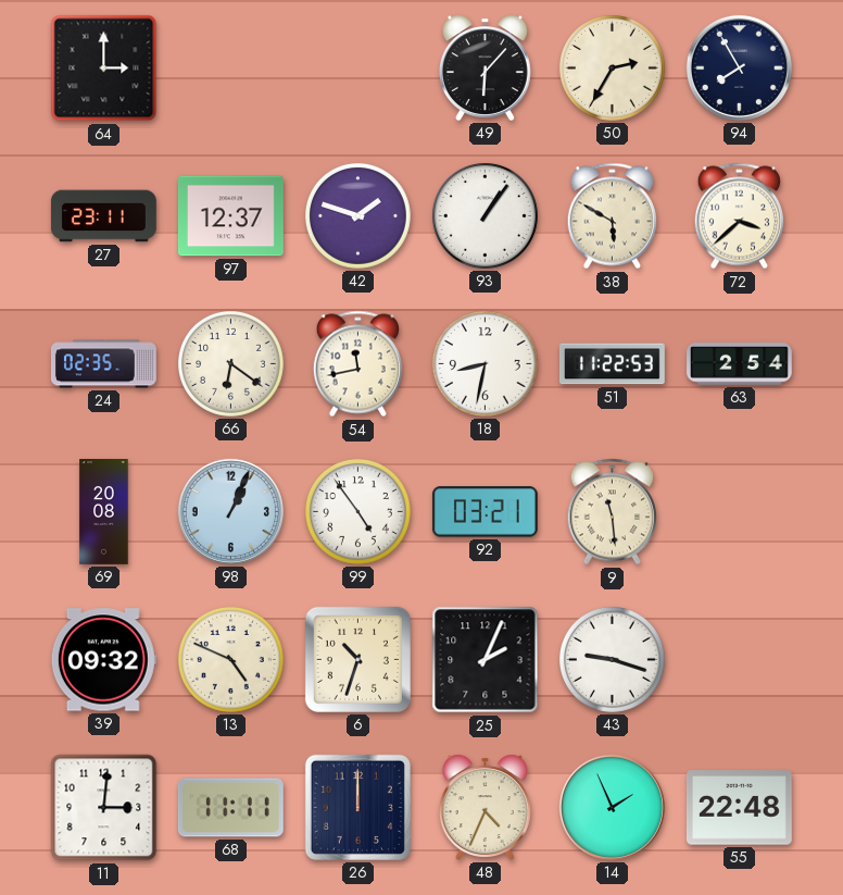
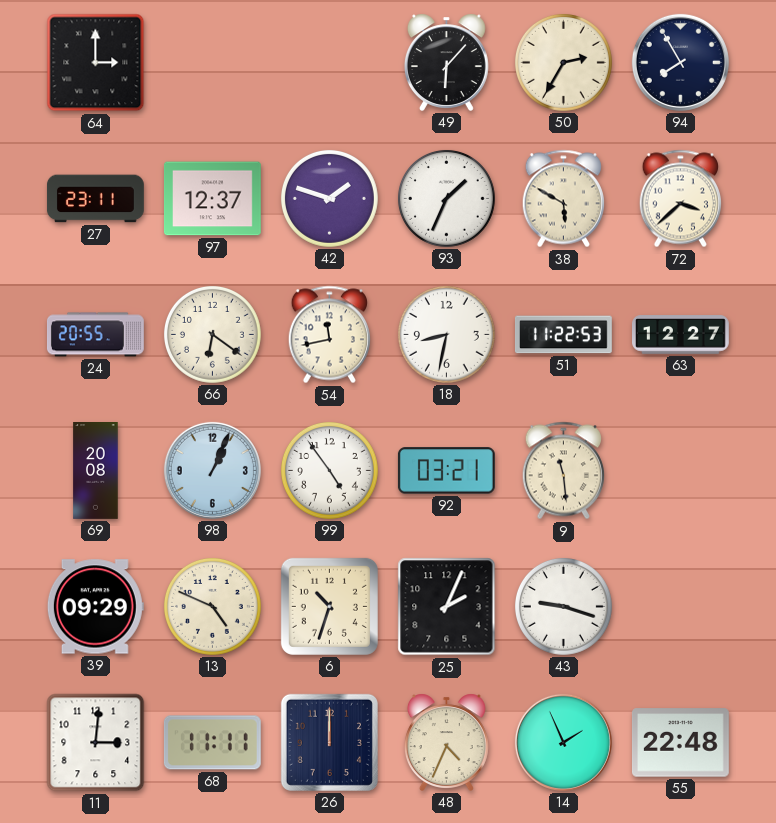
93: 1:06 -> 1:34
24: 02:35 -> 20:55
63: 2:54 -> 12:27
39: 09:32 -> 09:29
